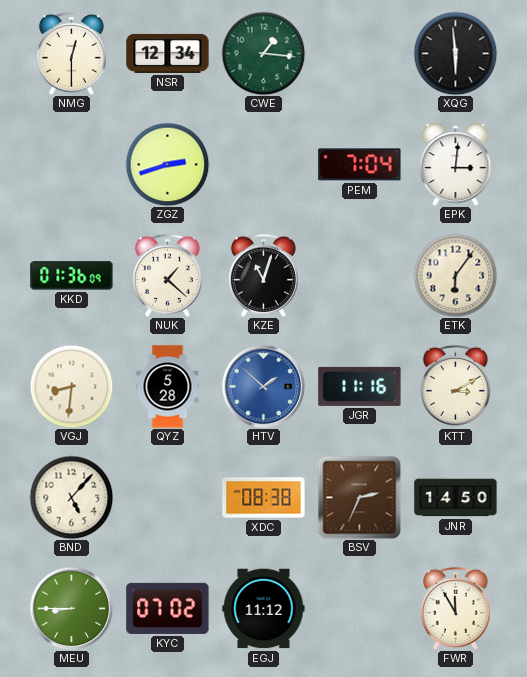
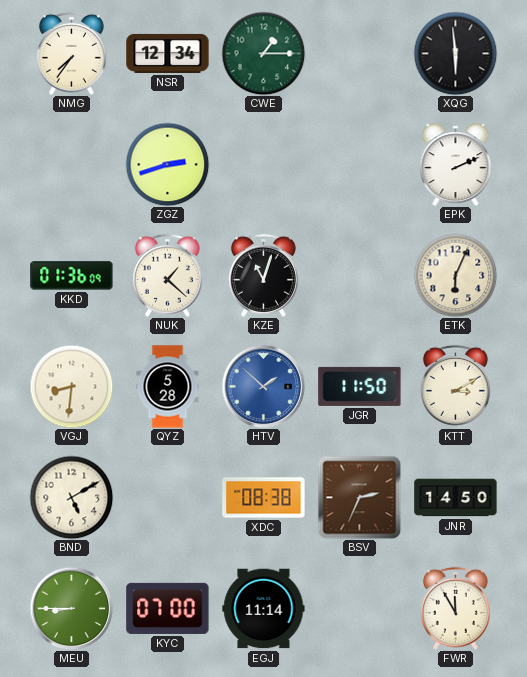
NMG: 12:30 -> 7:36
CWE: 1:16 -> 1:15
PEM: 7:04 -> none
EPK: 3:01 -> 2:11
ETK: 6:06 -> 6:04
JGR: 11:16 -> 11:50
BND: 5:07 -> 5:10
KYC: 07:02 -> 07:00
EGJ: 11:12 -> 11:14
